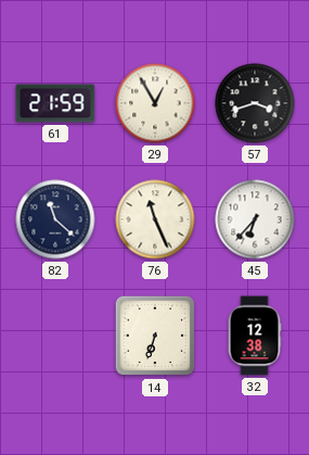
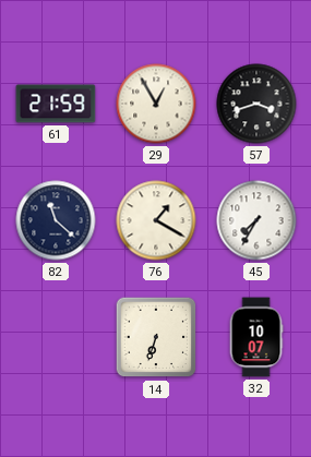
76: 11:26 -> 1:20
45: 6:37 -> 7:35
32: 12:38 -> 10:07
